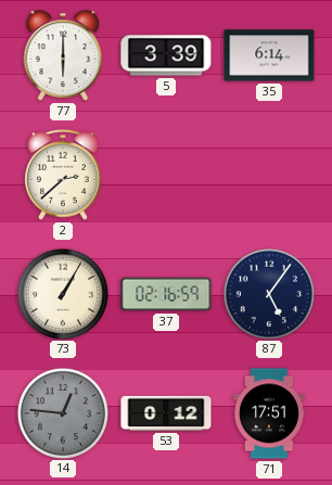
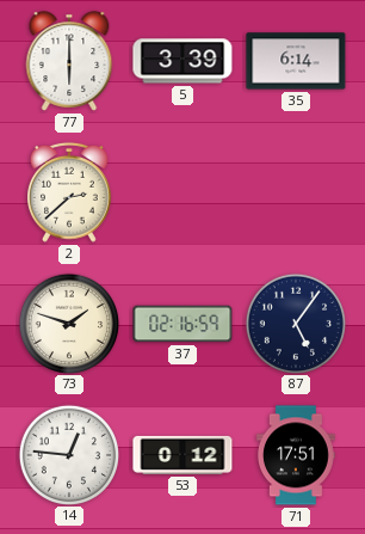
73: 1:05 -> 1:48
14 dial: grey -> white
